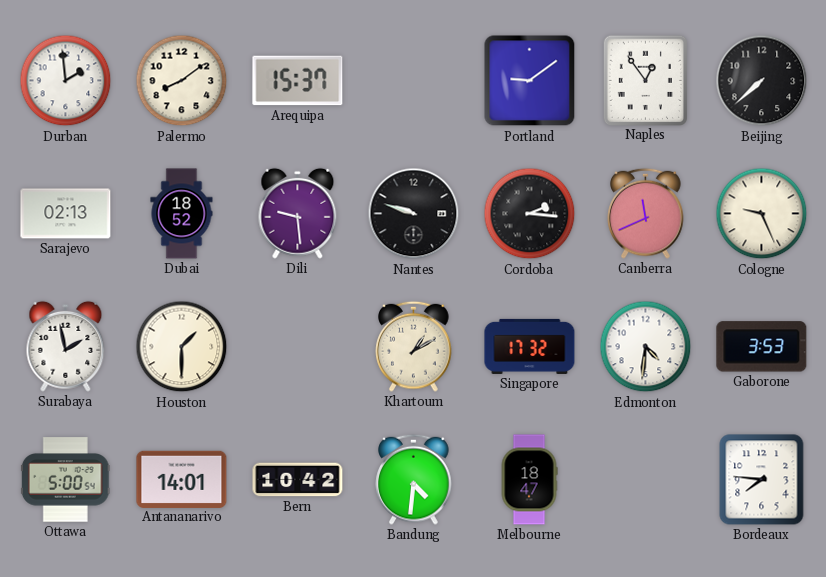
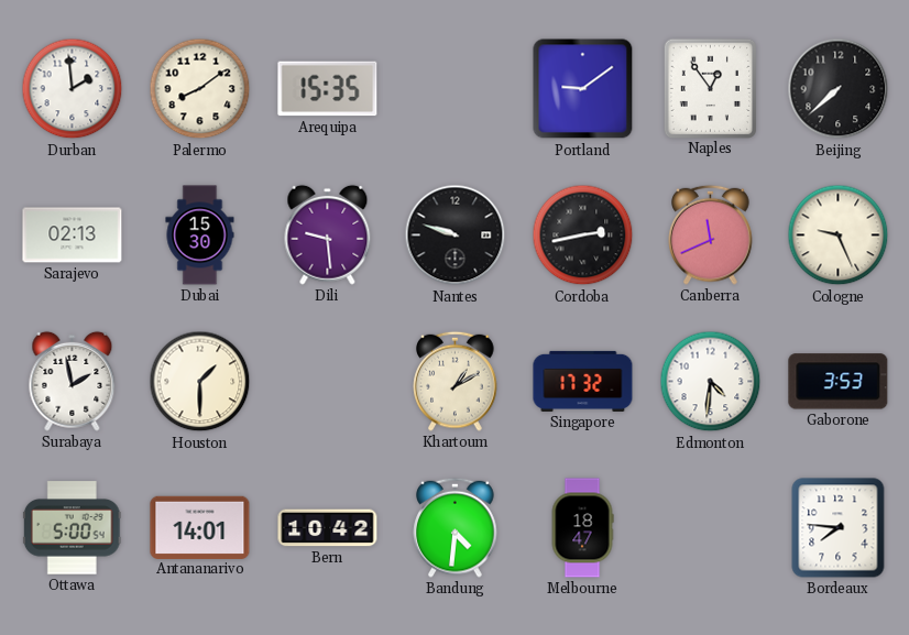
Arequipa: 15:37 -> 15:35
Dubai: 18:52 -> 15:30
Cordoba: 2:16 -> 2:43
